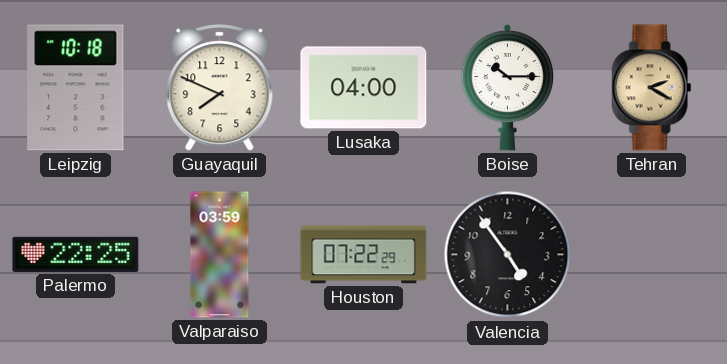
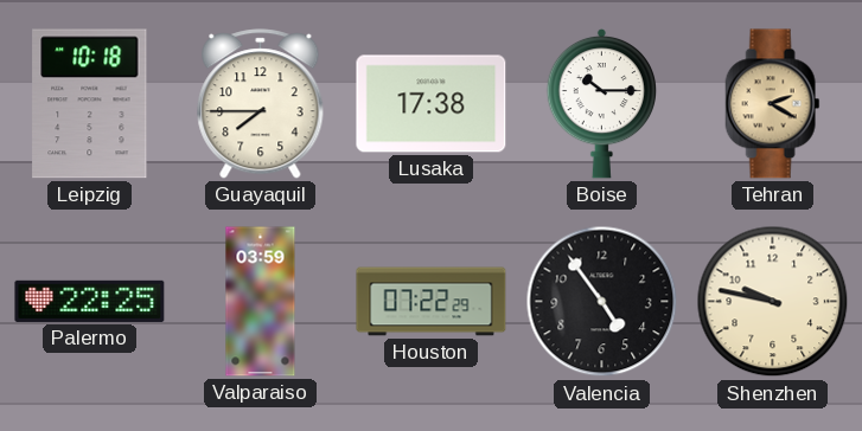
Guayaquil: 7:49 -> 7:45
Lusaka: 04:00 -> 17:38
Shenzhen: none -> 9:47
